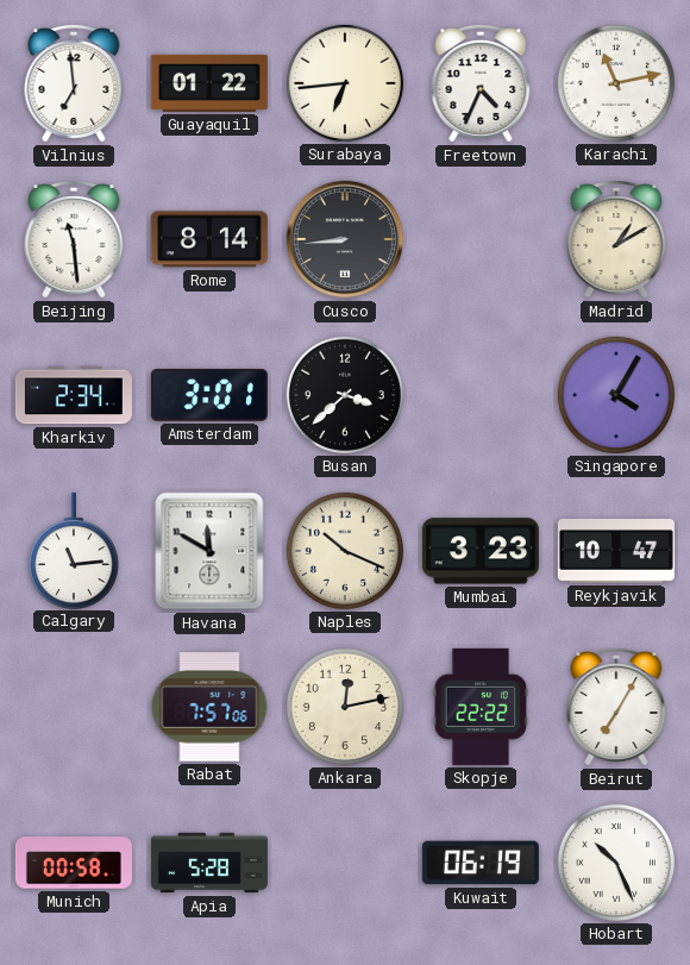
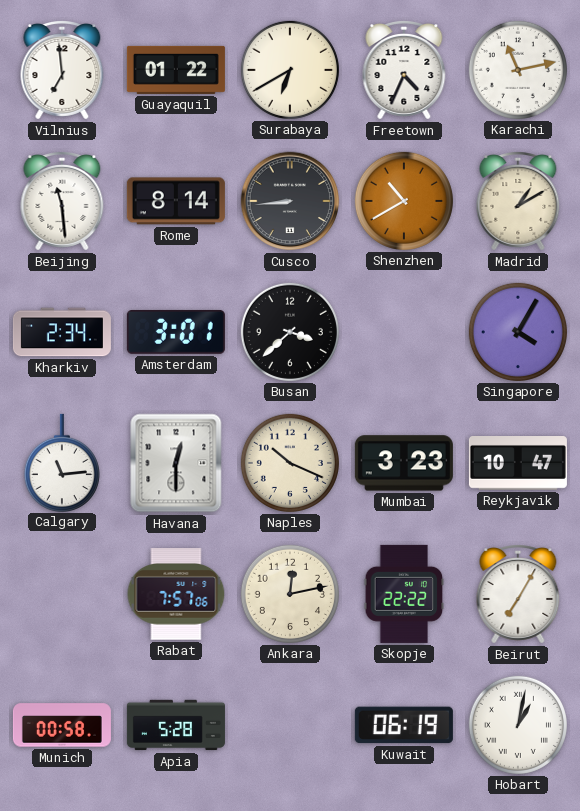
Surabaya: 6:44 -> 6:40
Shenzhen: none -> 10:40
Havana: 11:50 -> 12:30
Hobart: 10:26 -> 1:02
